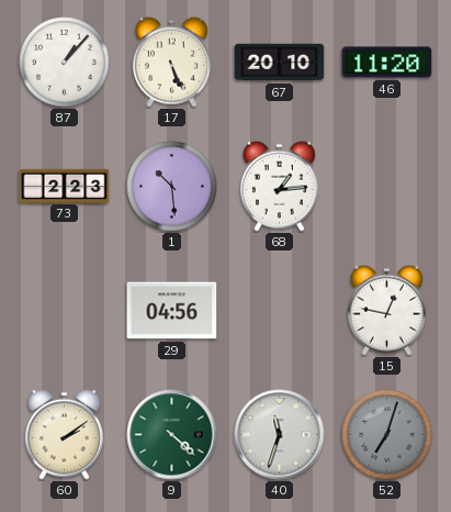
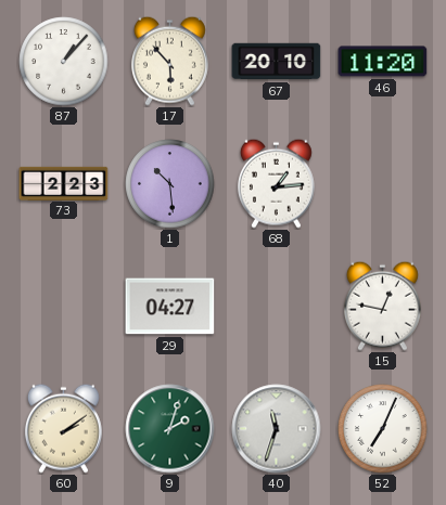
17: 5:26 -> 5:53
29: 04:56 -> 04:27
9: 4:22 -> 2:03
52: 7:03 -> 7:04
52 dial: grey -> white
